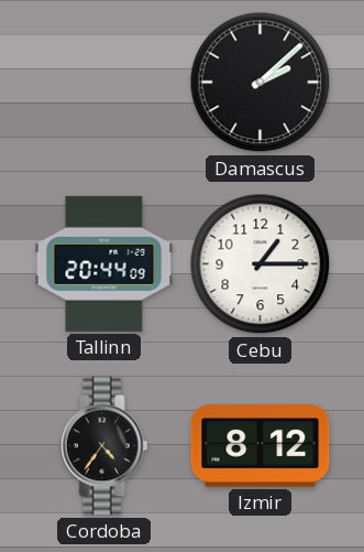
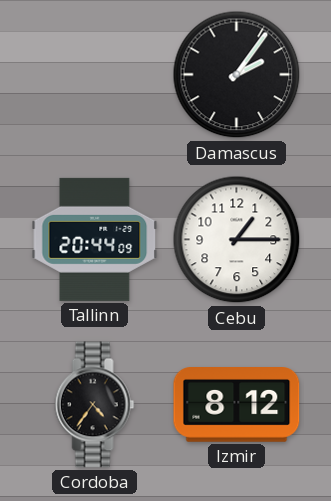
Damascus: 2:08 -> 2:06
